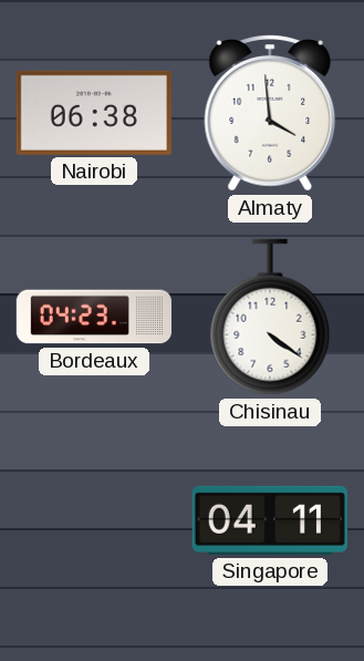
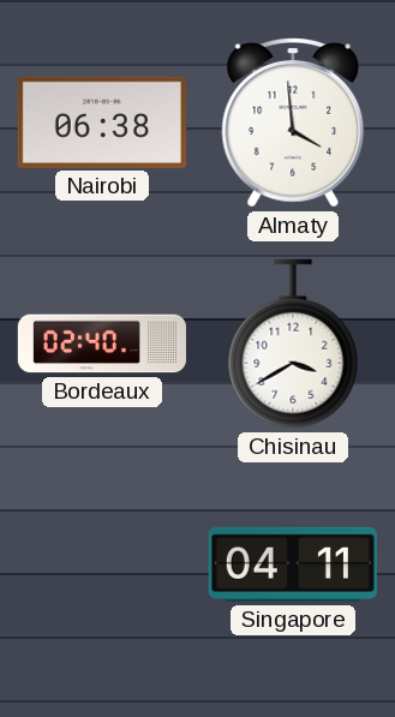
Bordeaux: 04:23 -> 02:40
Chisinau: 4:21 -> 3:40
